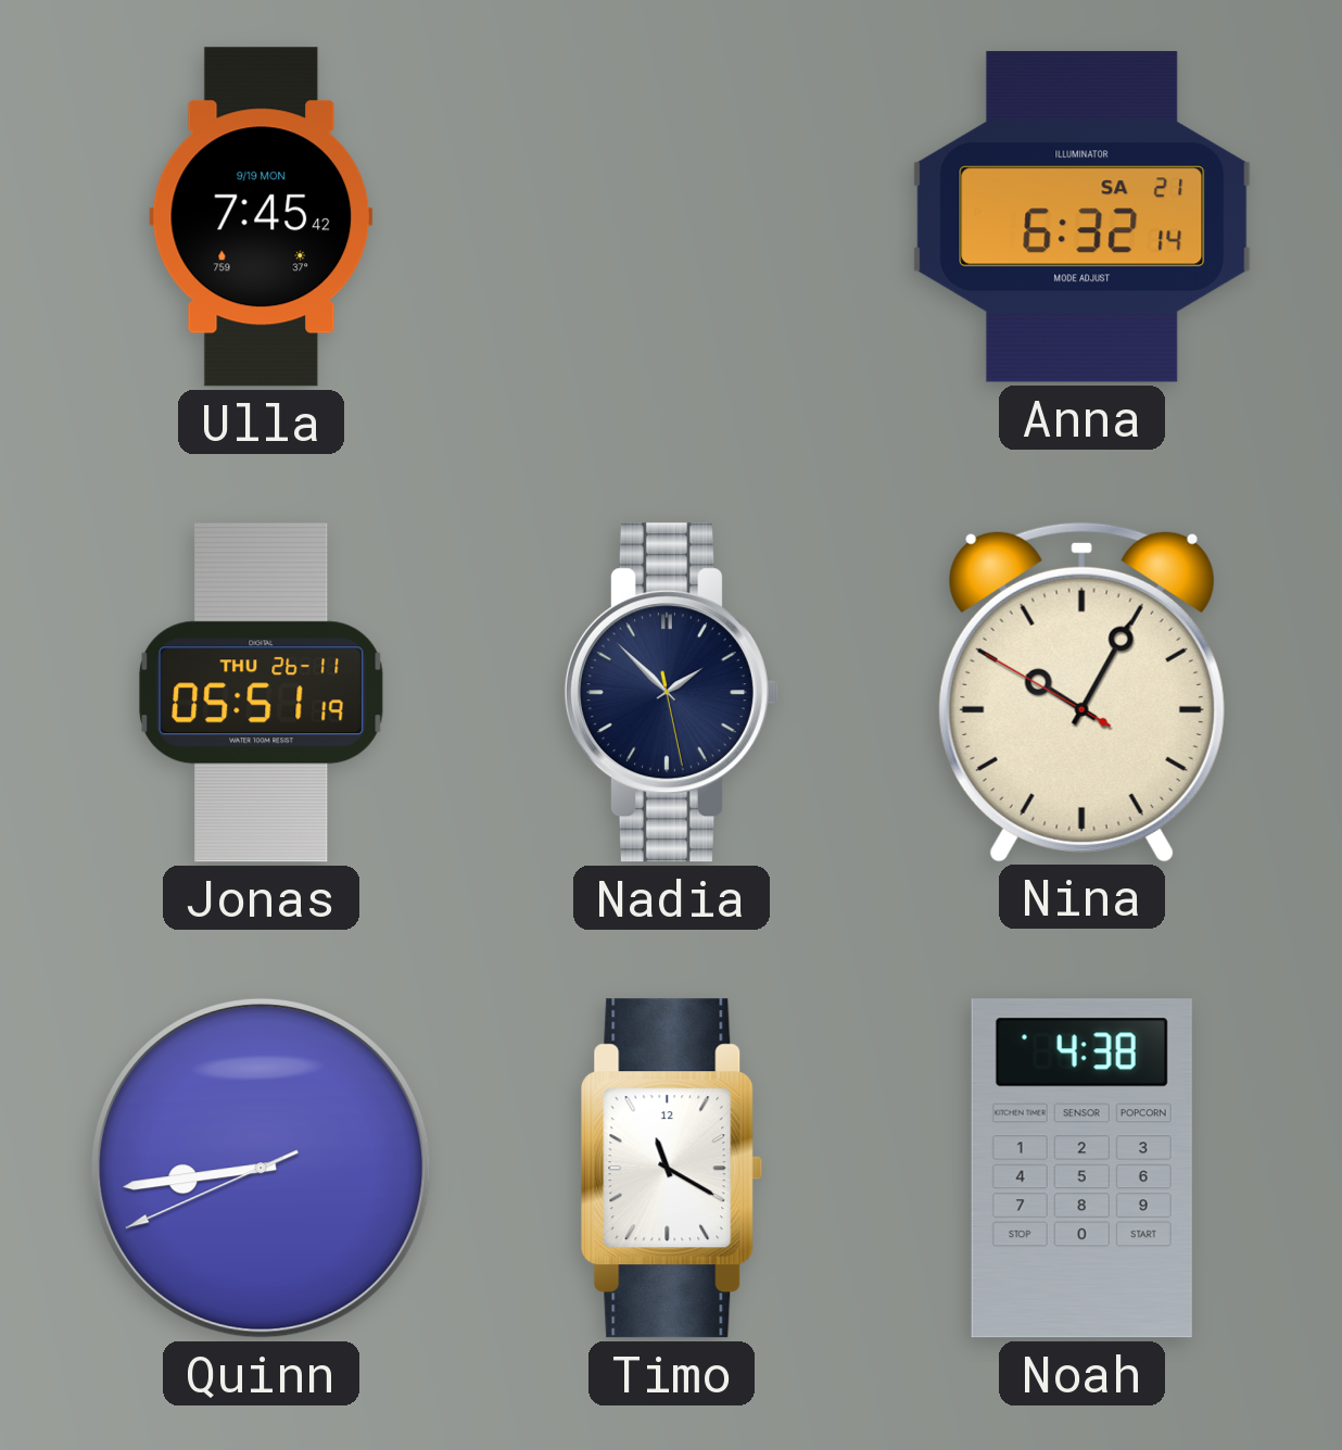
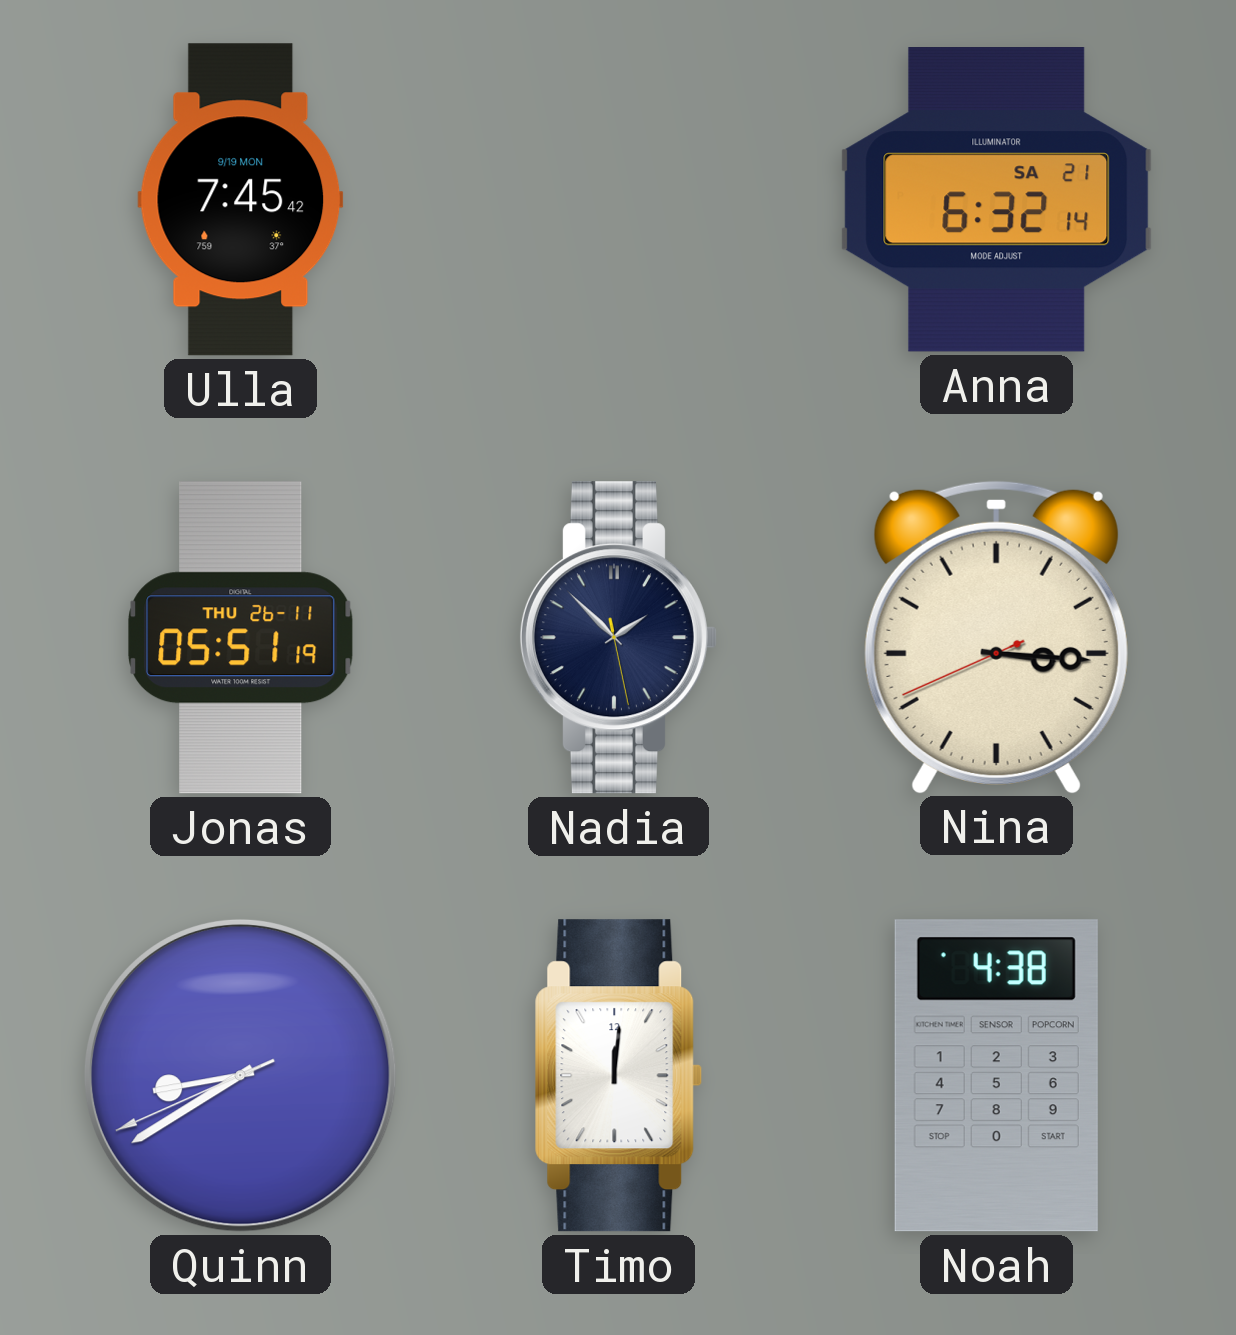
Nina: 10:04 -> 3:15
Quinn: 8:43 -> 8:39
Timo: 11:20 -> 12:01
